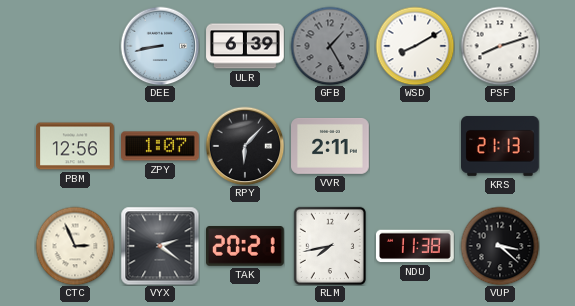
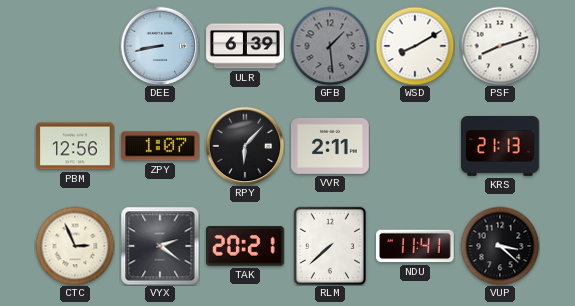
GFB: 1:25 -> 1:29
RLM: 7:43 -> 7:38
NDU: 11:38 -> 11:41
